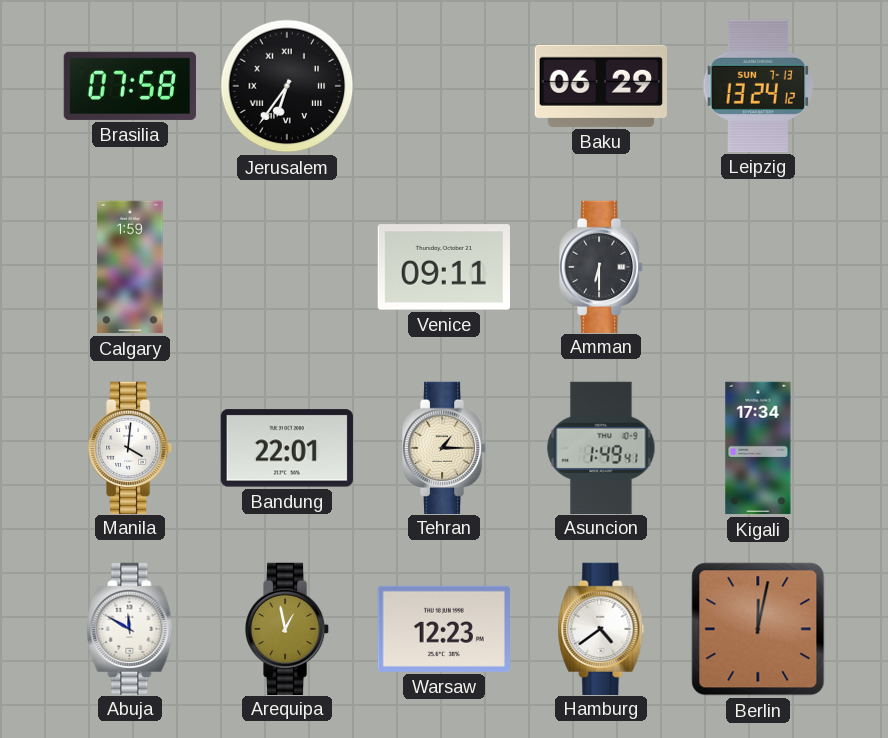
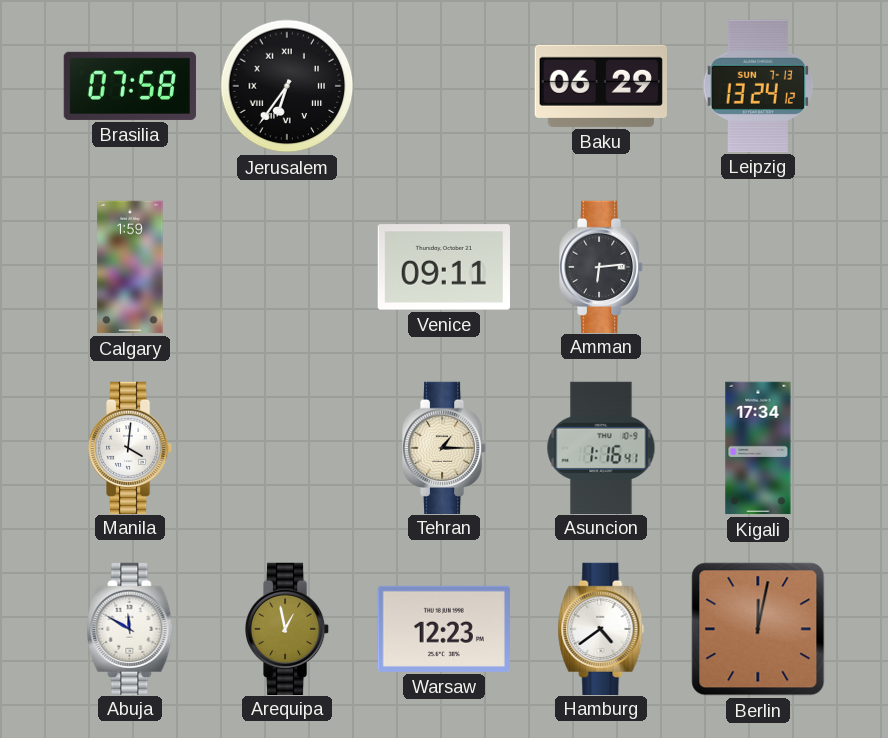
Amman: 6:30 -> 6:14
Bandung: 22:01 -> none
Asuncion: 1:49 -> 1:16
